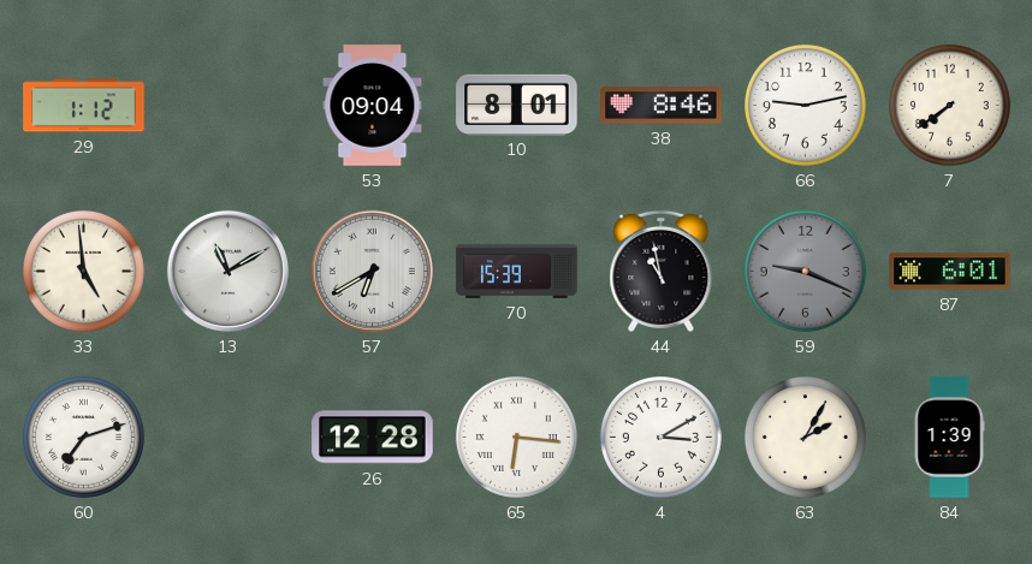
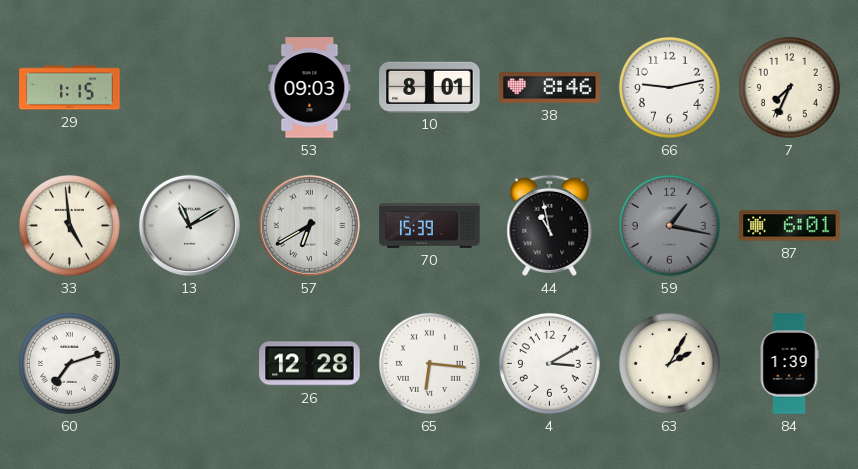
29: 1:12 -> 1:15
53: 09:04 -> 09:03
7: 7:39 -> 7:34
59: 9:19 -> 1:17
